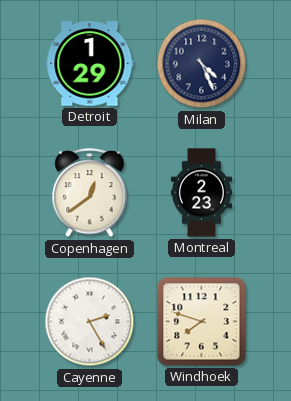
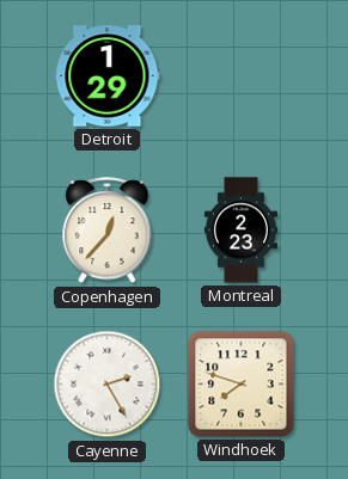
Milan: 4:26 -> none
Copenhagen: 12:39 -> 12:37
